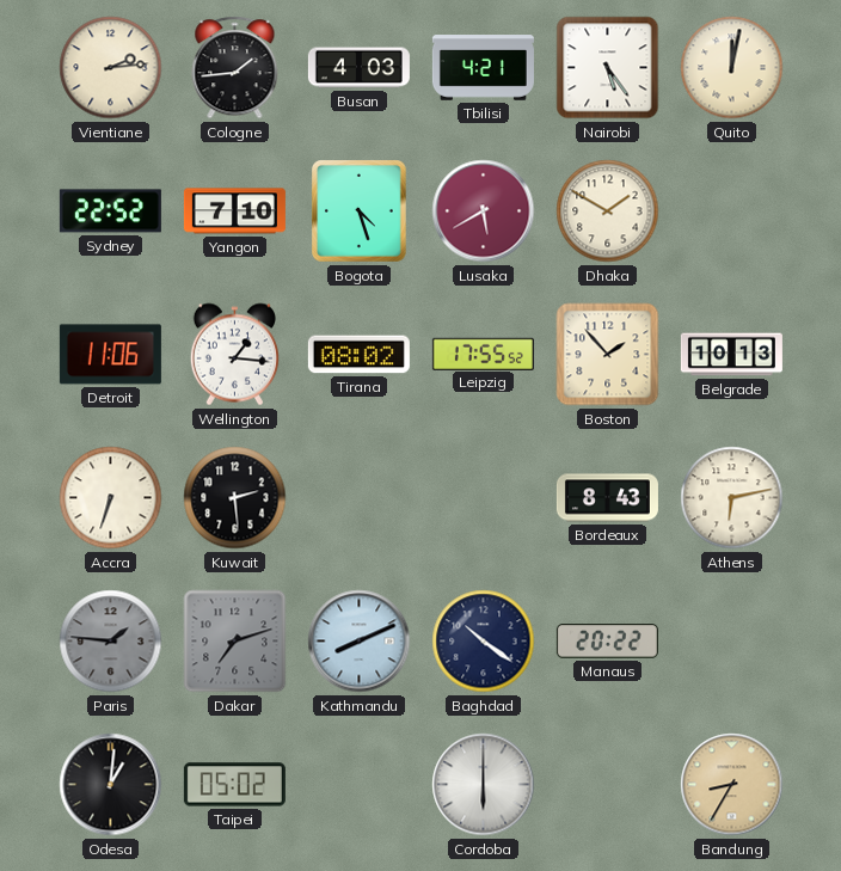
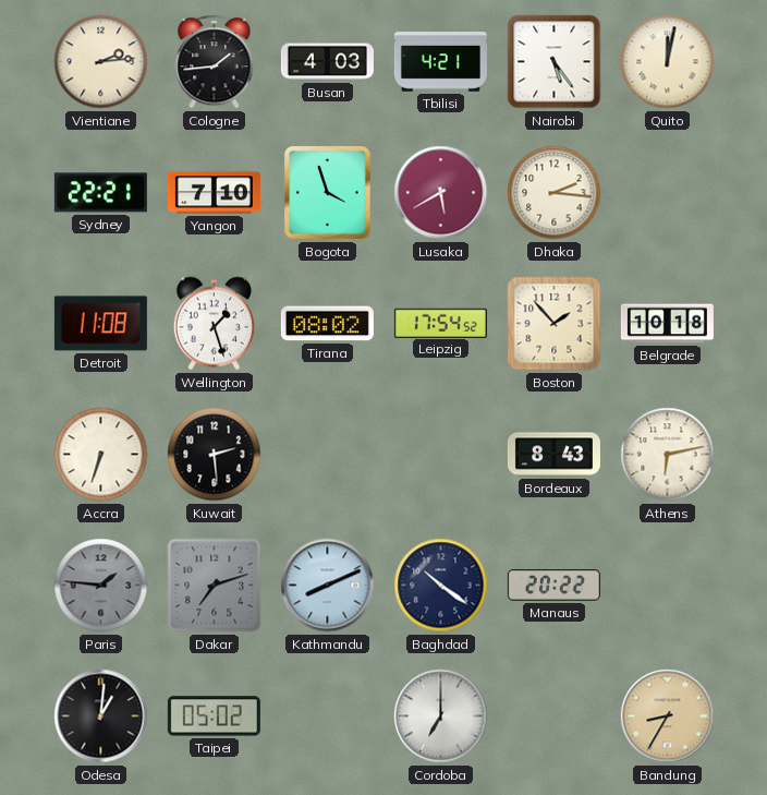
Sydney: 22:52 -> 22:21
Bogota: 4:27 -> 3:57
Dhaka: 1:50 -> 2:16
Detroit: 11:06 -> 11:08
Wellington: 1:16 -> 1:27
Leipzig: 17:55 -> 17:54
Belgrade: 10:13 -> 10:18
Cordoba: 6:00 -> 7:00
